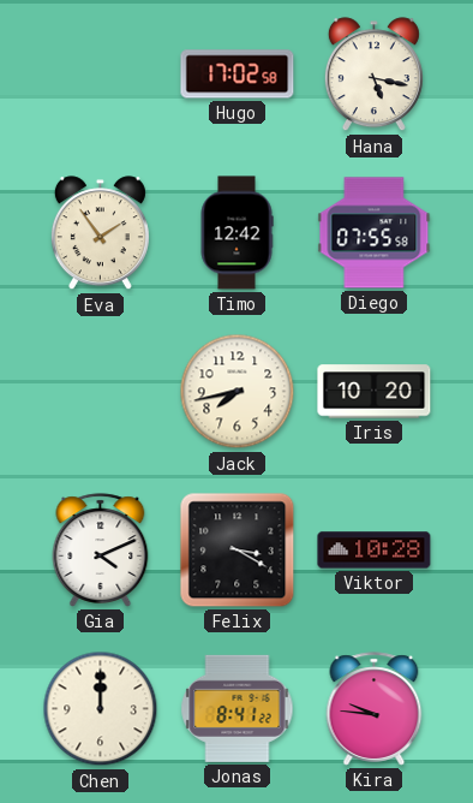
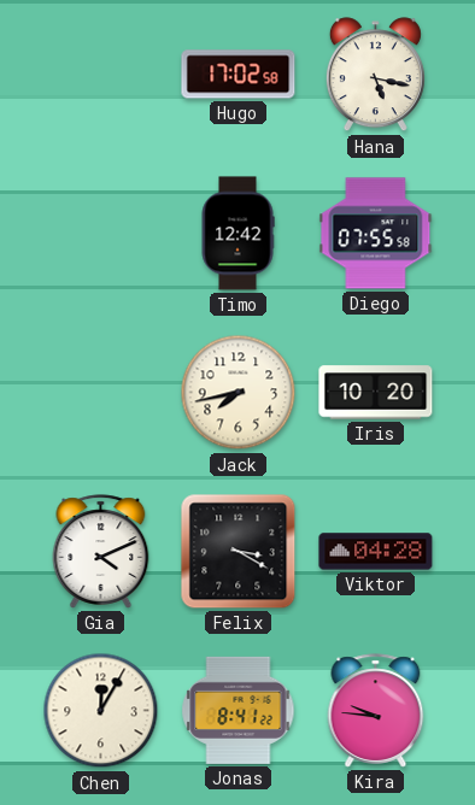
Eva: 1:54 -> none
Viktor: 10:28 -> 04:28
Chen: 12:00 -> 12:05
